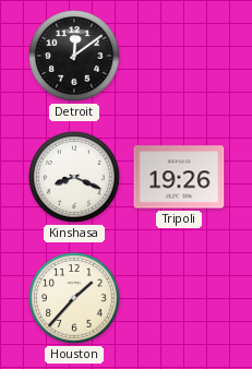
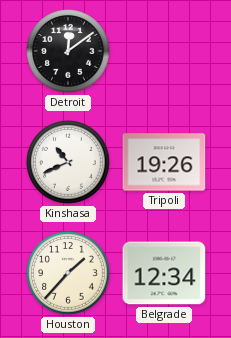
Kinshasa: 8:19 -> 10:41
Belgrade: none -> 12:34
